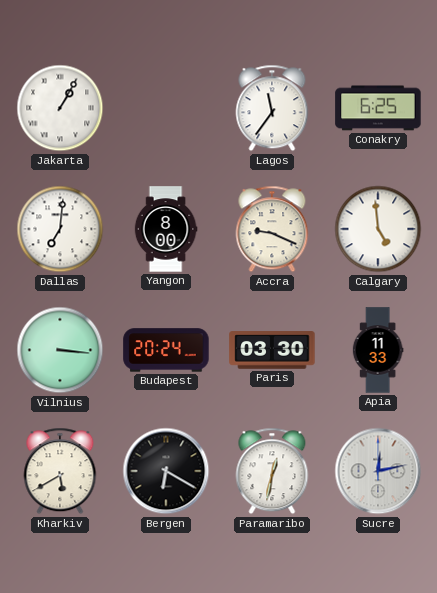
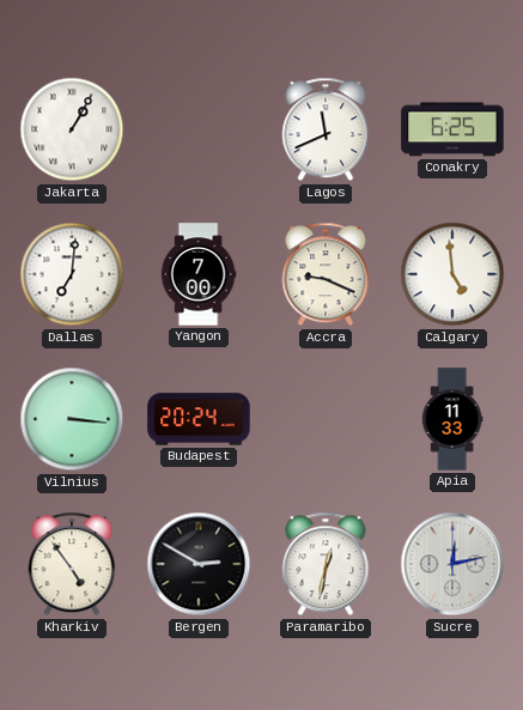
Lagos: 11:36 -> 11:41
Yangon: 8:00 -> 7:00
Paris: 03:30 -> none
Kharkiv: 5:40 -> 4:54
Bergen: 6:20 -> 2:50
